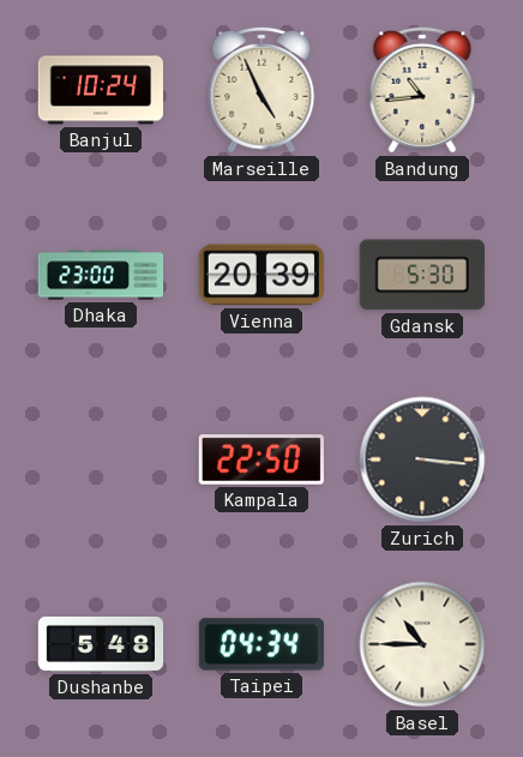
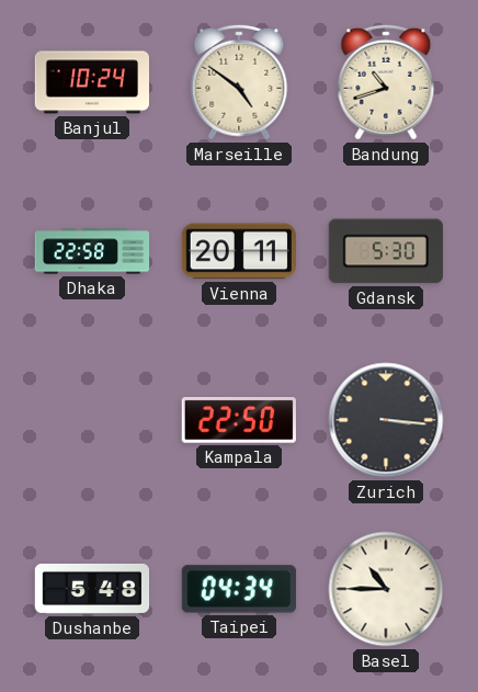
Marseille: 4:56 -> 4:51
Bandung: 10:44 -> 10:42
Dhaka: 23:00 -> 22:58
Vienna: 20:39 -> 20:11
